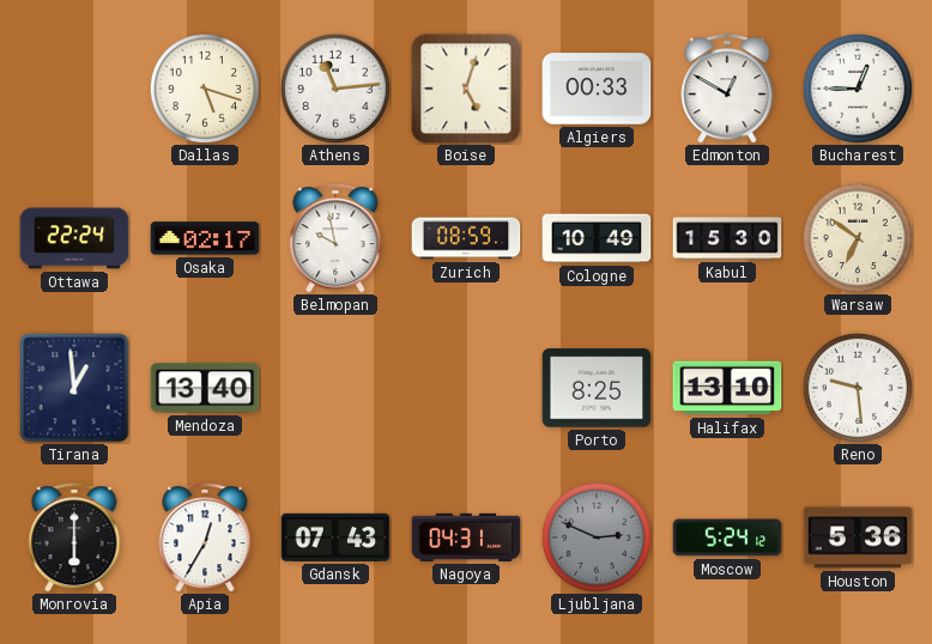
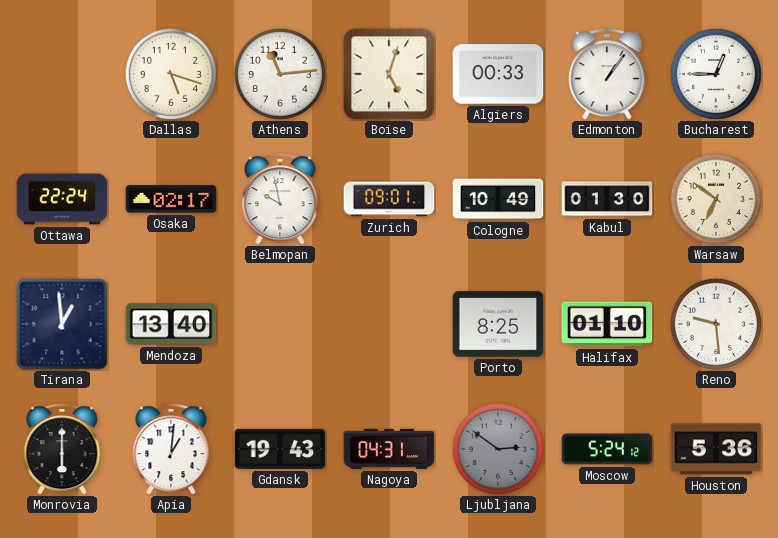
Edmonton: 12:50 -> 1:06
Zurich: 08:59 -> 09:01
Kabul: 15:30 -> 01:30
Halifax: 13:10 -> 01:10
Apia: 12:35 -> 1:01
Gdansk: 07:43 -> 19:43
Ljubljana: 2:49 -> 2:51
